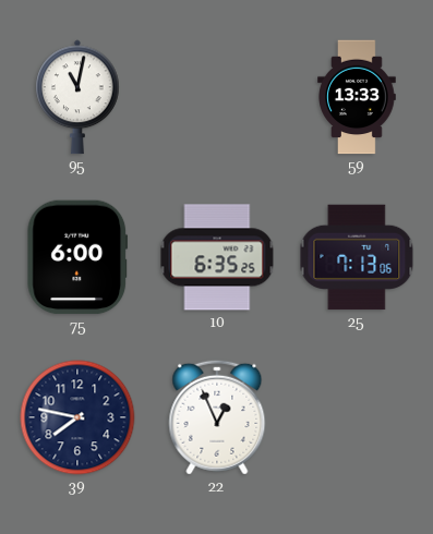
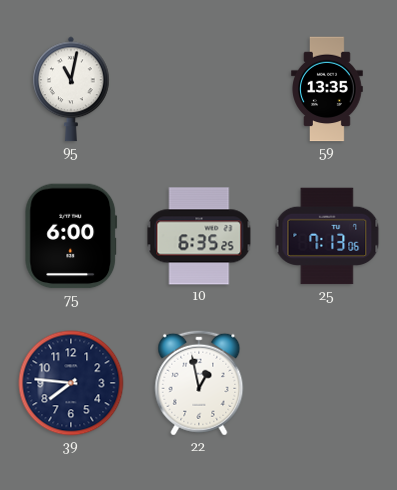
59: 13:33 -> 13:35
39: 7:47 -> 7:46
22: 12:56 -> 12:58
